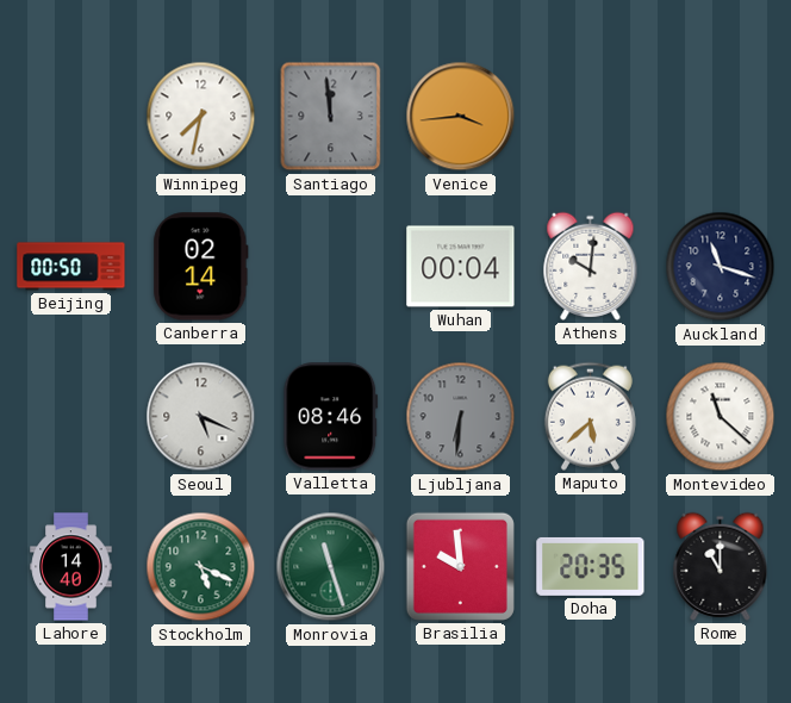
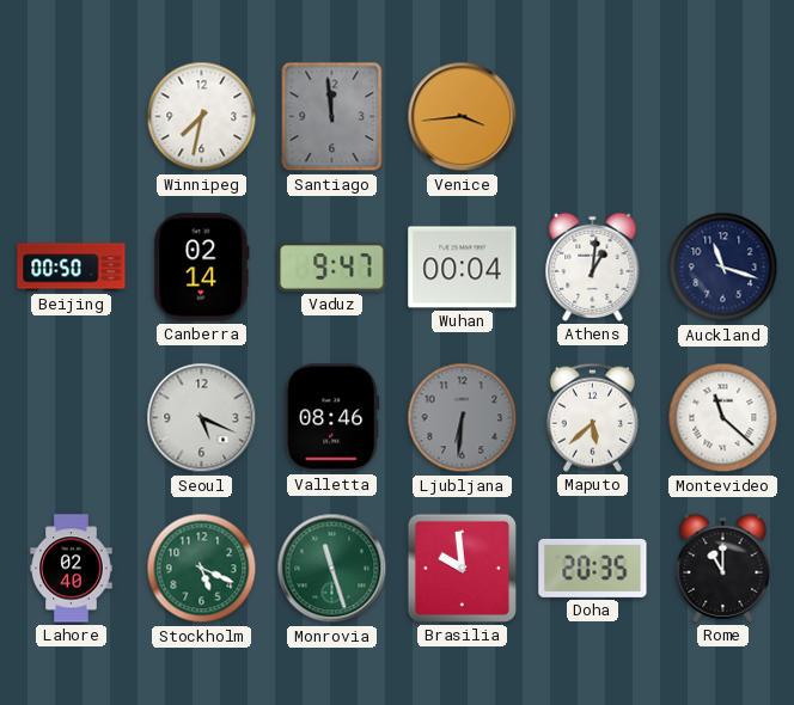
Vaduz: none -> 9:47
Athens: 10:01 -> 1:01
Lahore: 14:40 -> 02:40
